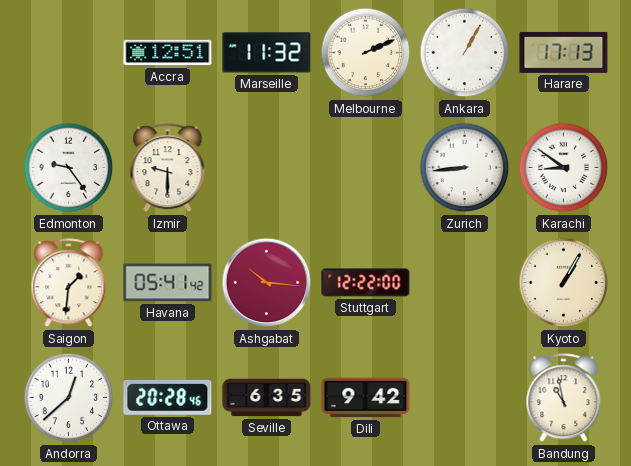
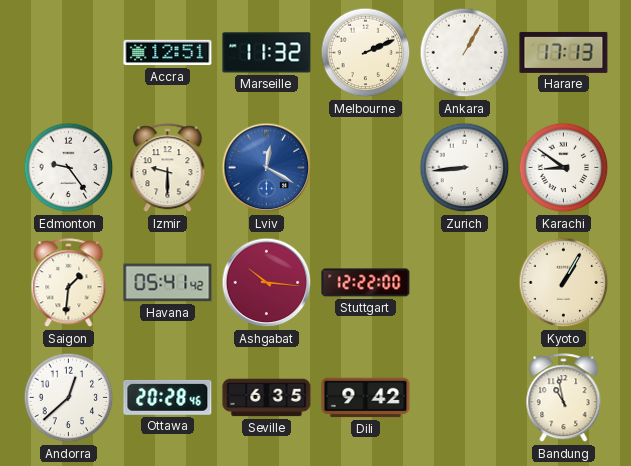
Lviv: none -> 12:20
